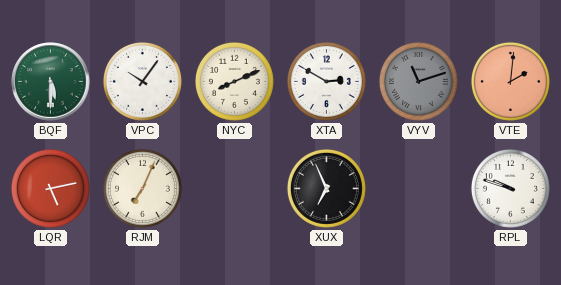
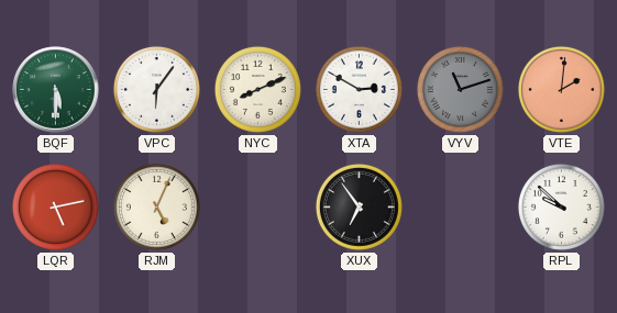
VPC: 10:06 -> 6:06
RJM: 7:04 -> 5:04
XUX: 6:56 -> 6:54
RPL: 9:48 -> 9:52
